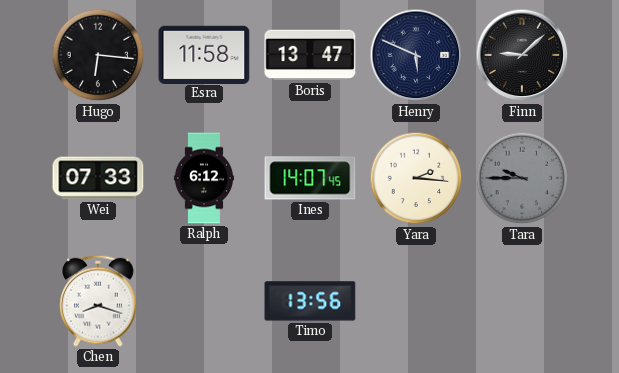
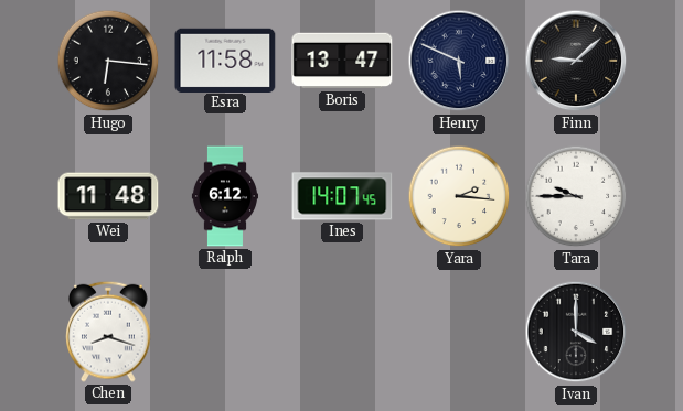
Wei: 07:33 -> 11:48
Tara dial: grey -> white
Timo: 13:56 -> none
Ivan: none -> 4:00
